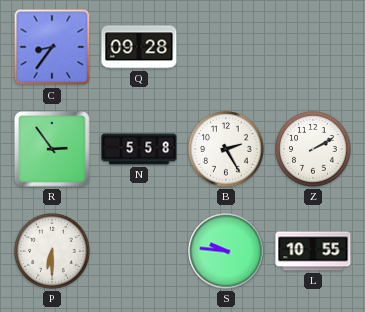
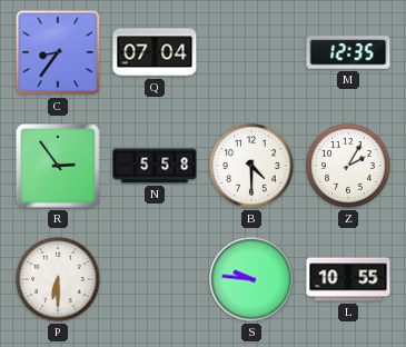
Q: 09:28 -> 07:04
M: none -> 12:35
B: 2:25 -> 4:30
Z: 2:10 -> 2:05
